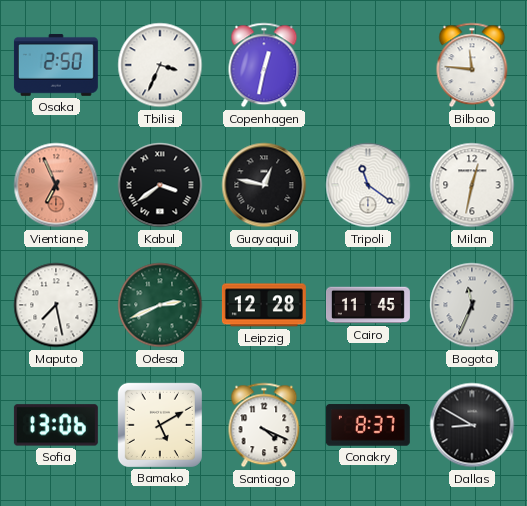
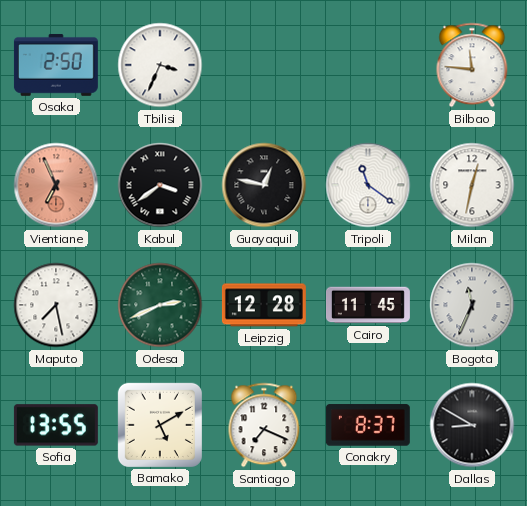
Copenhagen: 12:32 -> none
Sofia: 13:06 -> 13:55
Santiago: 4:19 -> 7:19
